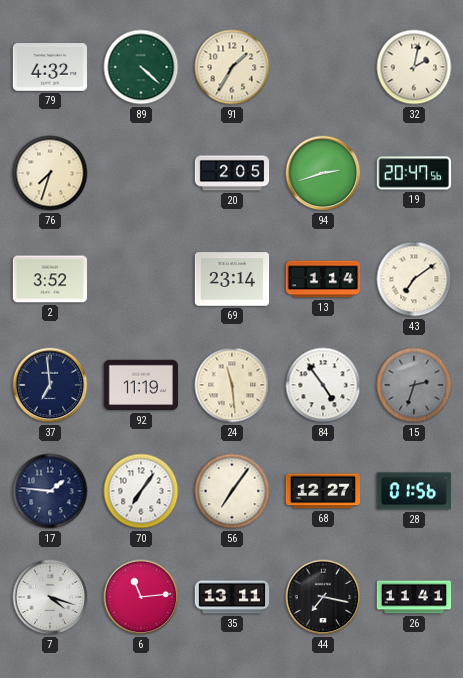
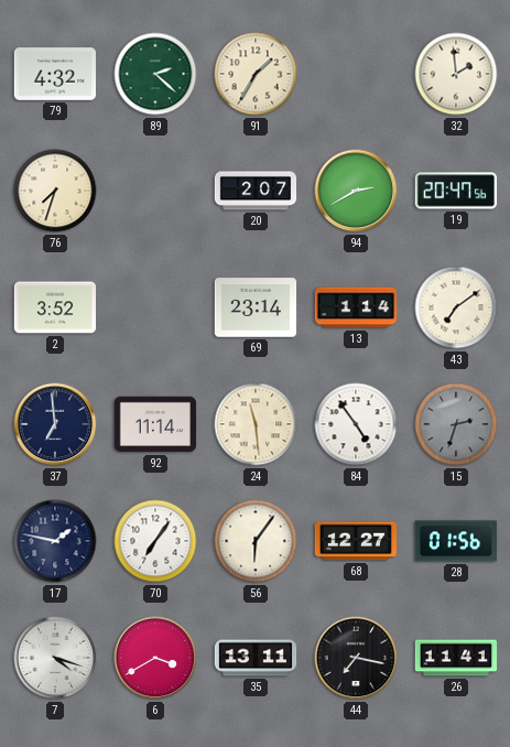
89: 4:22 -> 2:22
32: 2:02 -> 1:59
20: 2:05 -> 2:07
94: 2:42 -> 2:40
92: 11:19 -> 11:14
17: 1:46 -> 1:47
56: 7:06 -> 6:06
6: 11:14 -> 3:40
